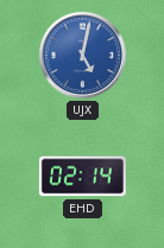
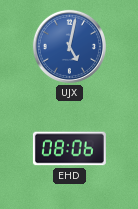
EHD: 02:14 -> 08:06
